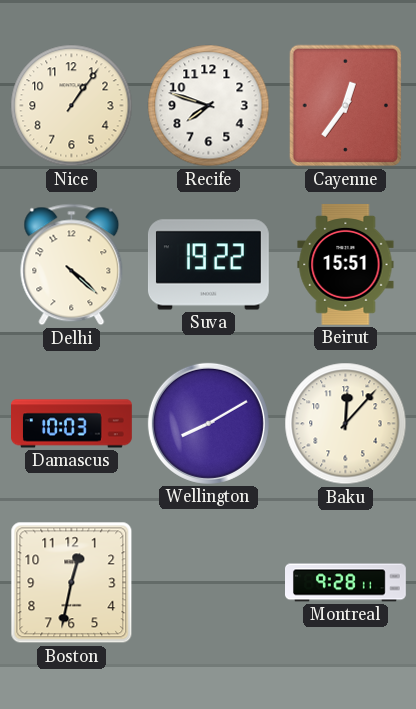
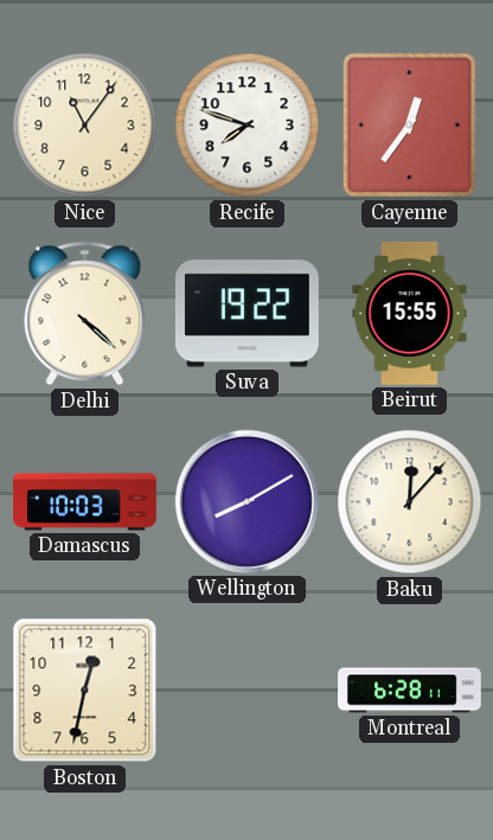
Nice: 1:06 -> 11:06
Beirut: 15:51 -> 15:55
Montreal: 9:28 -> 6:28
